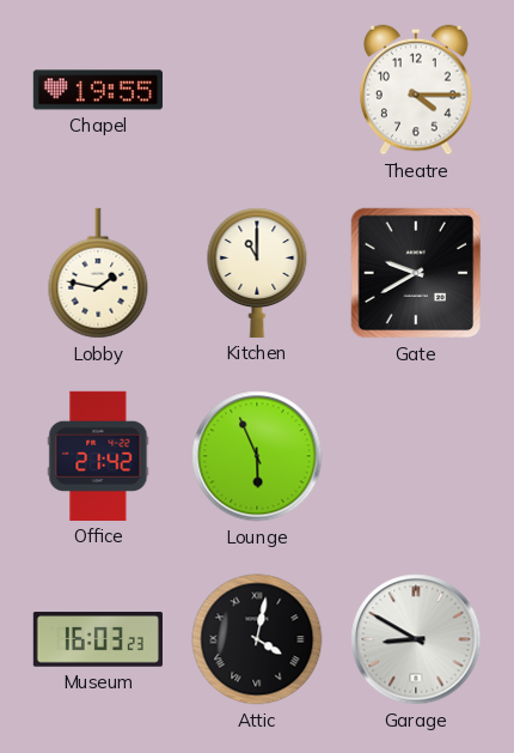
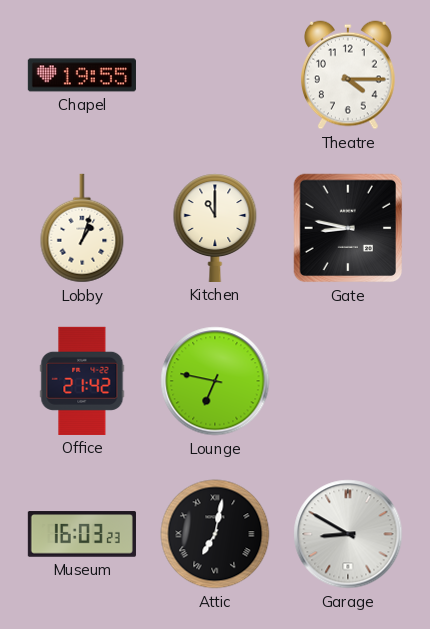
Lobby: 1:47 -> 1:03
Gate: 9:40 -> 8:47
Lounge: 5:56 -> 6:47
Attic: 4:02 -> 7:02
